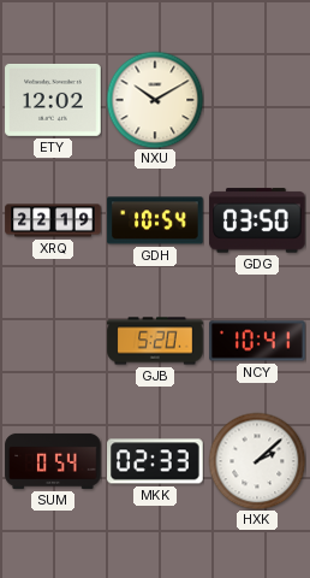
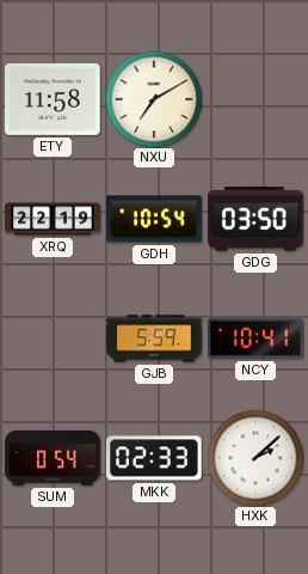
ETY: 12:02 -> 11:58
NXU: 10:10 -> 7:10
GJB: 5:20 -> 5:59
